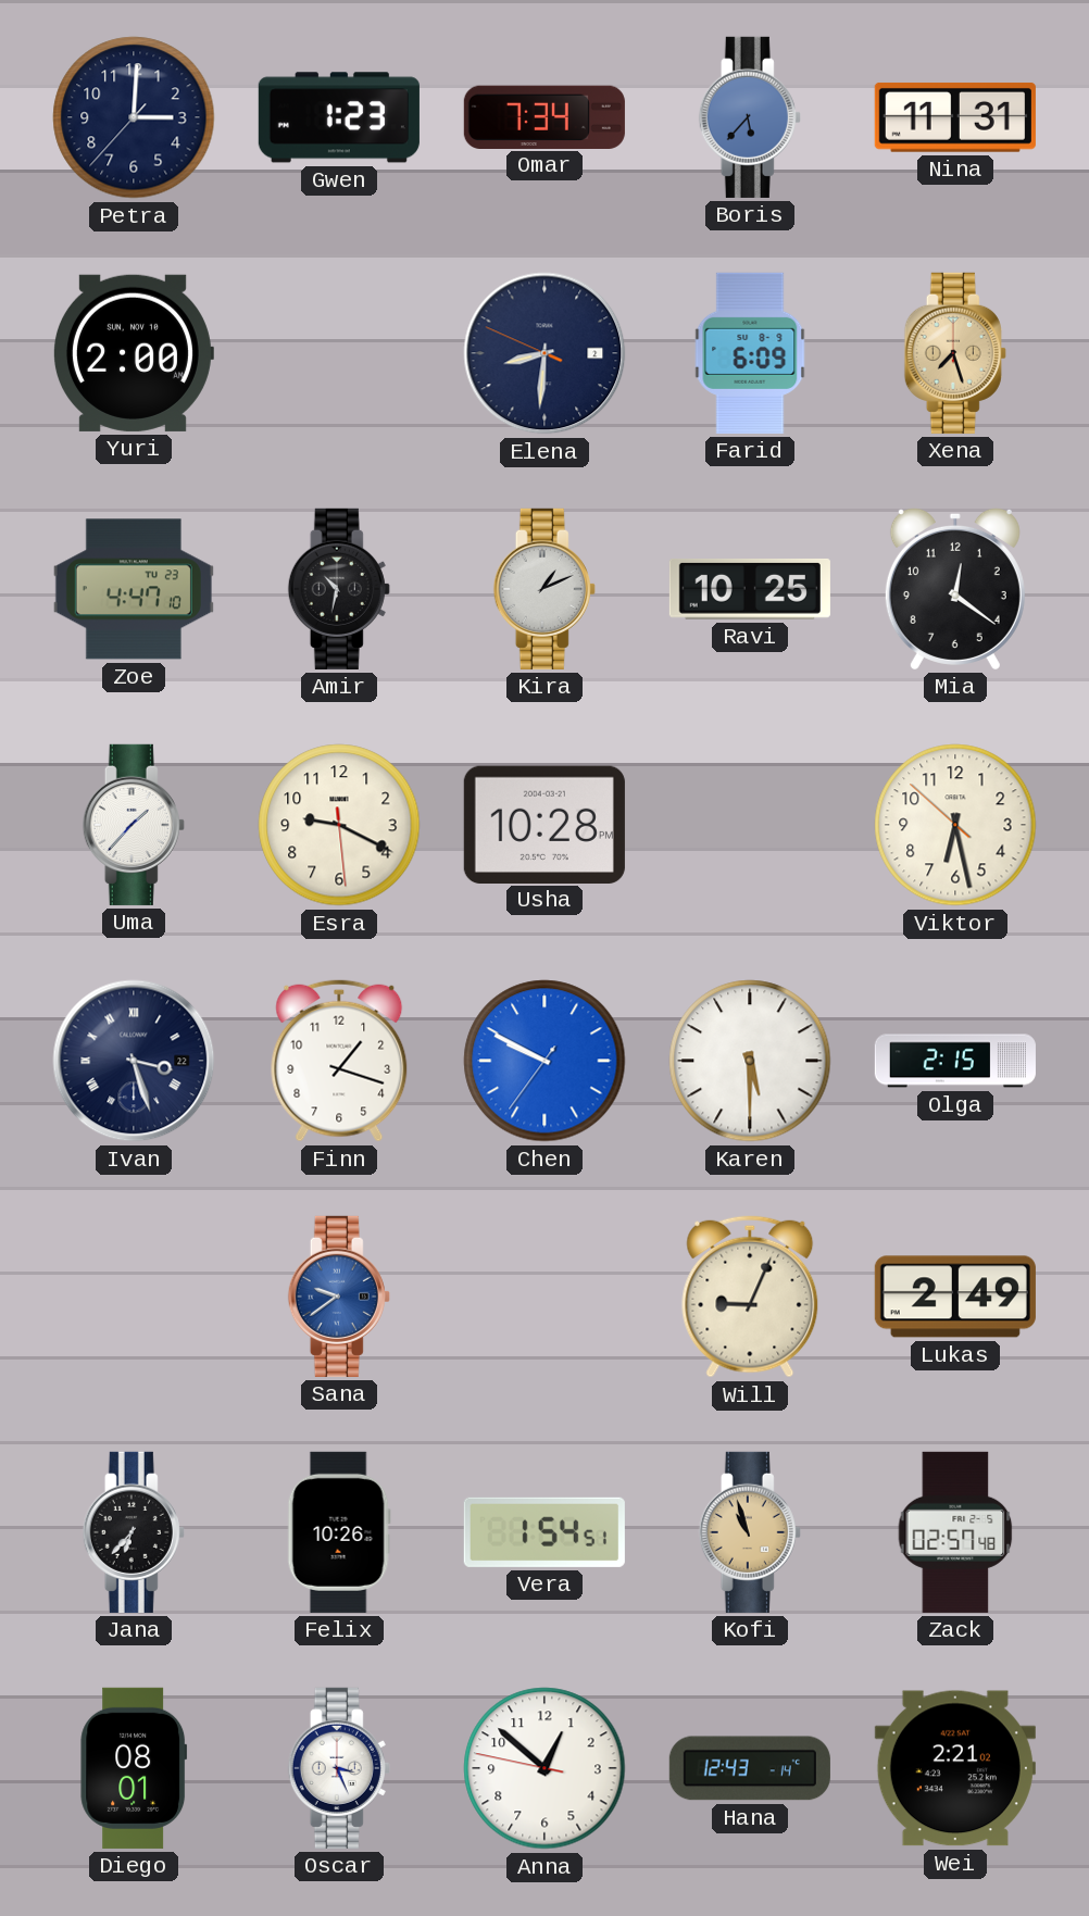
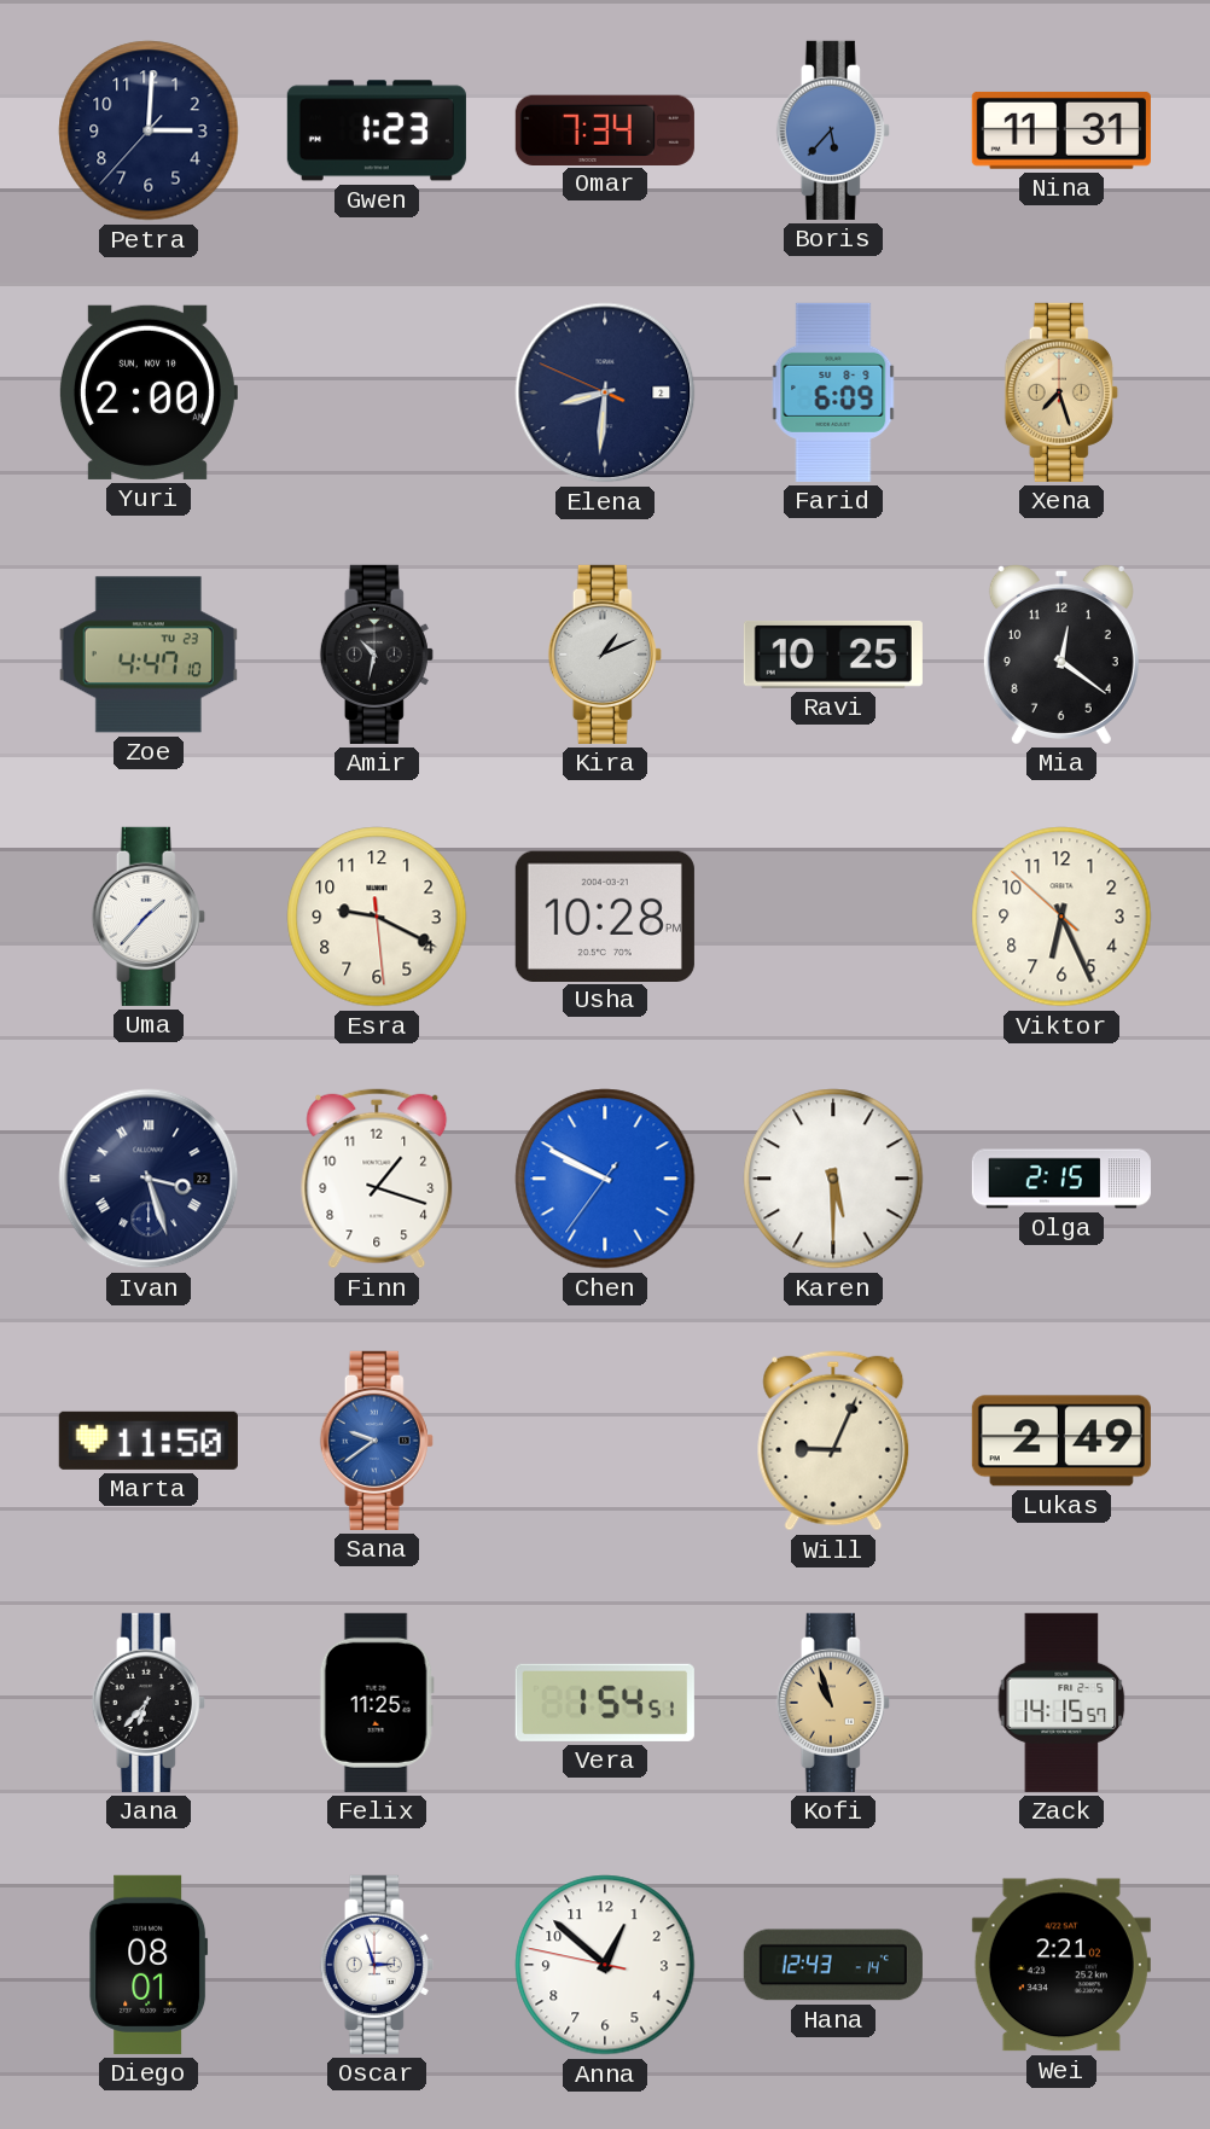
Viktor: 6:27 -> 6:25
Marta: none -> 11:50
Felix: 10:26 -> 11:25
Zack: 02:57 -> 14:15
Oscar: 3:26 -> 2:57
